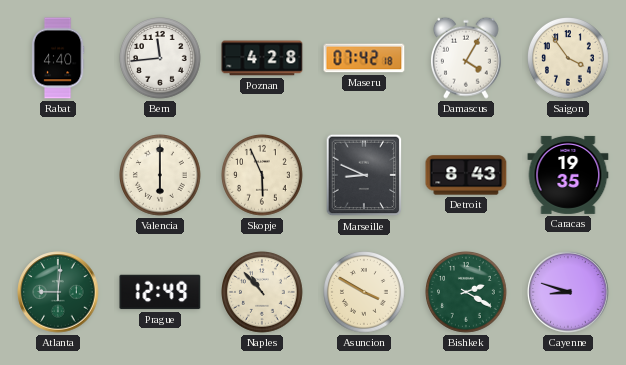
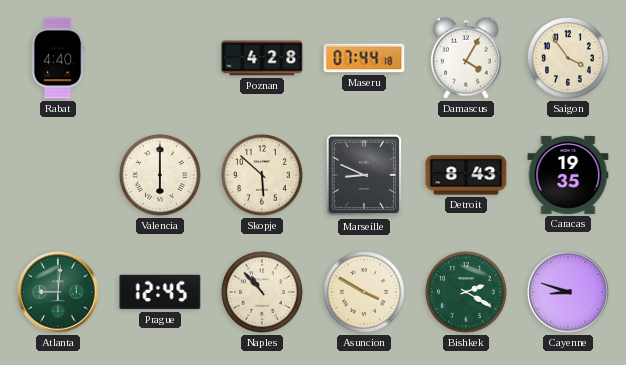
Bern: 11:44 -> none
Maseru: 07:42 -> 07:44
Skopje: 5:56 -> 5:52
Prague: 12:49 -> 12:45
